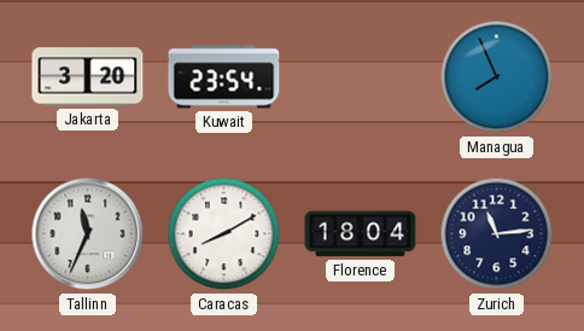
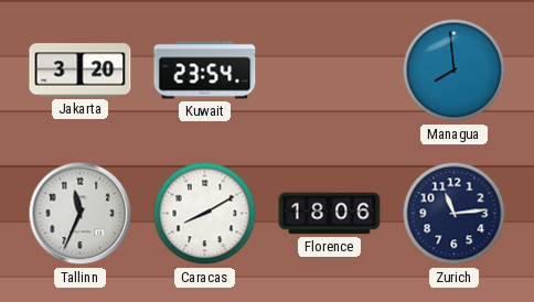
Managua: 7:56 -> 7:59
Florence: 18:04 -> 18:06
